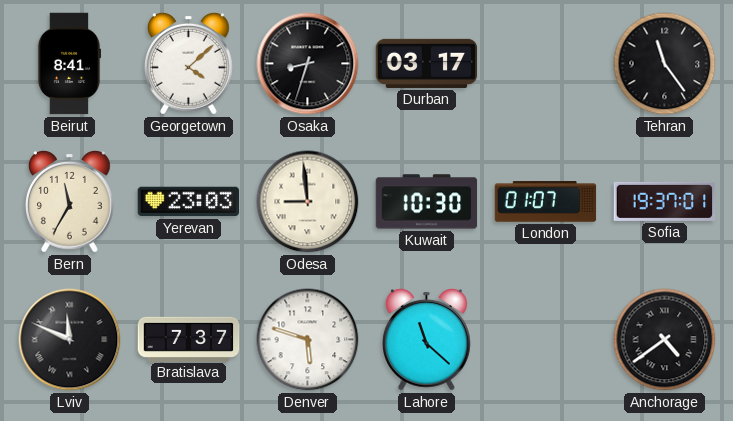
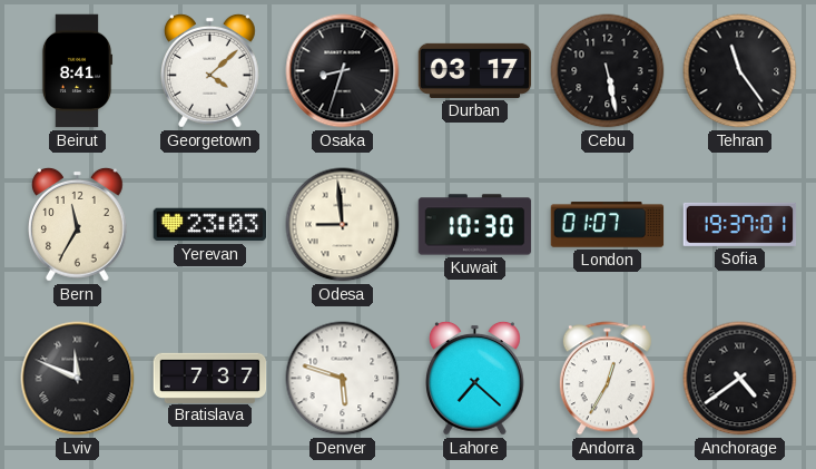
Cebu: none -> 5:28
Lahore: 11:22 -> 7:22
Andorra: none -> 12:35
